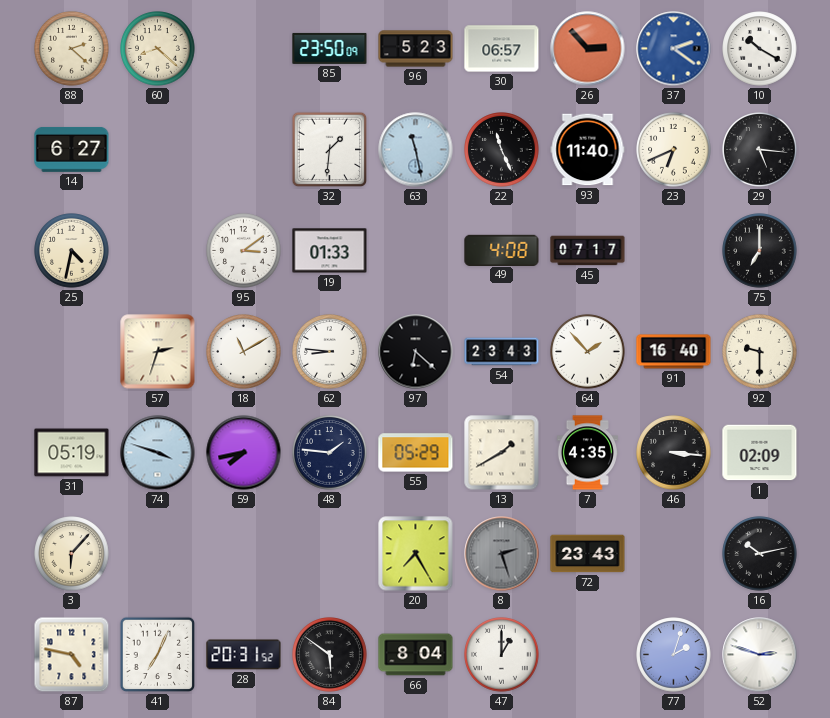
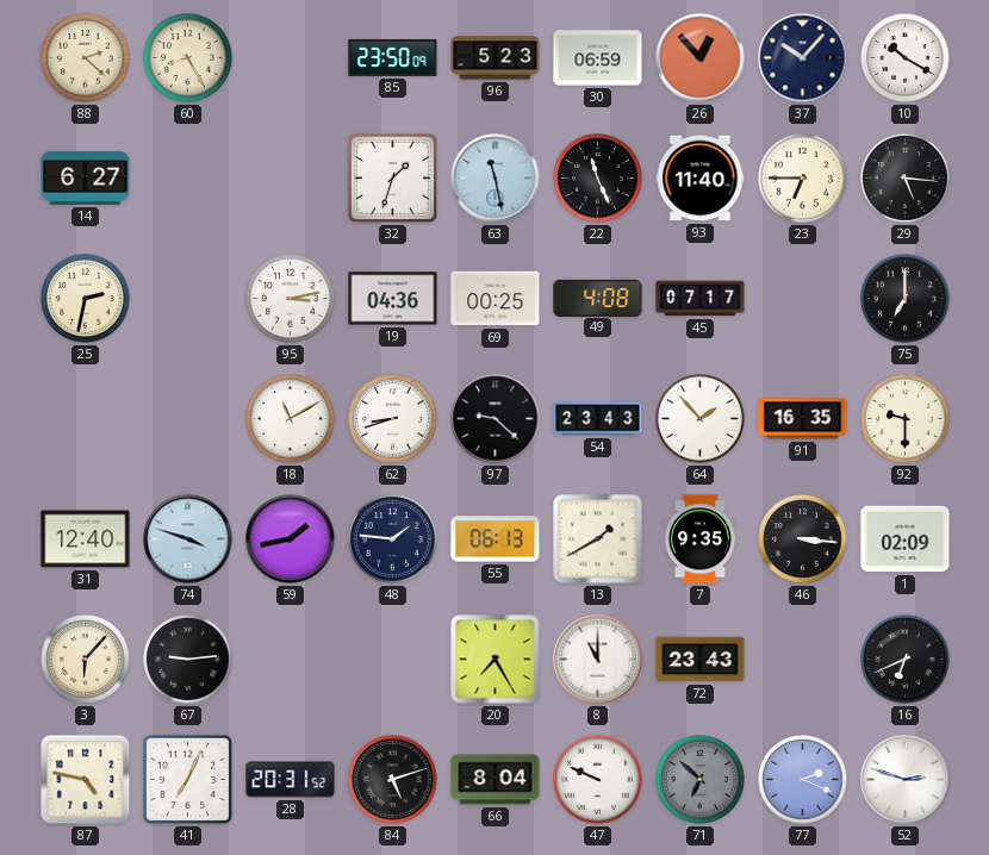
60: 8:22 -> 8:25
30: 06:57 -> 06:59
26: 2:53 -> 12:53
37: 2:21 -> 10:07
37 dial: blue -> navy
32: 1:31 -> 1:33
23: 6:41 -> 6:45
25: 4:32 -> 2:32
95: 3:09 -> 3:13
19: 01:33 -> 04:36
69: none -> 00:25
57: 2:33 -> none
62: 8:46 -> 8:42
97: 6:22 -> 9:22
91: 16:40 -> 16:35
31: 05:19 -> 12:40
59: 7:43 -> 1:43
55: 05:29 -> 06:13
7: 4:35 -> 9:35
67: none -> 9:14
8: 2:27 -> 11:00
8 dial: grey -> white
16: 10:13 -> 6:41
84: 5:51 -> 5:12
47: 1:00 -> 9:49
71: none -> 6:52
77: 2:03 -> 2:19
